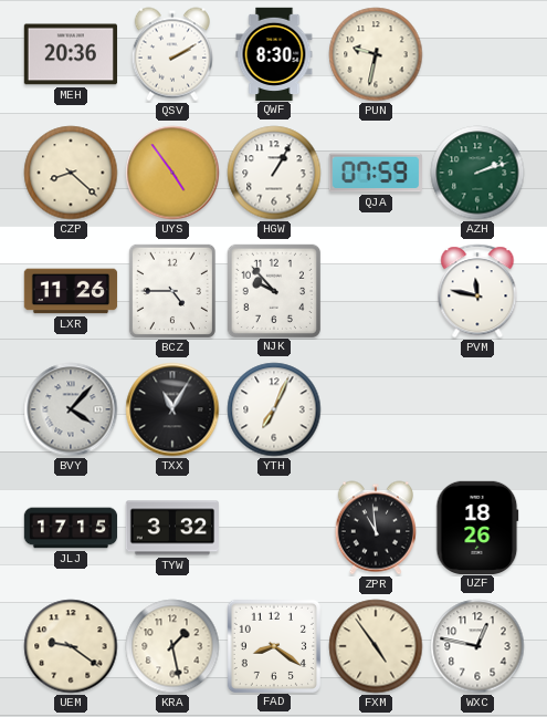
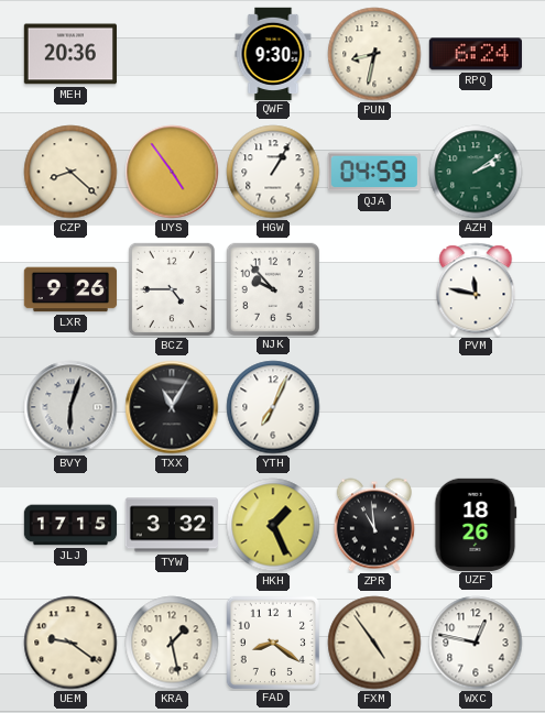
QSV: 2:10 -> none
QWF: 8:30 -> 9:30
PUN: 9:32 -> 8:32
RPQ: none -> 6:24
QJA: 07:59 -> 04:59
AZH: 2:12 -> 2:09
LXR: 11:26 -> 9:26
BVY: 4:07 -> 6:03
HKH: none -> 1:26
